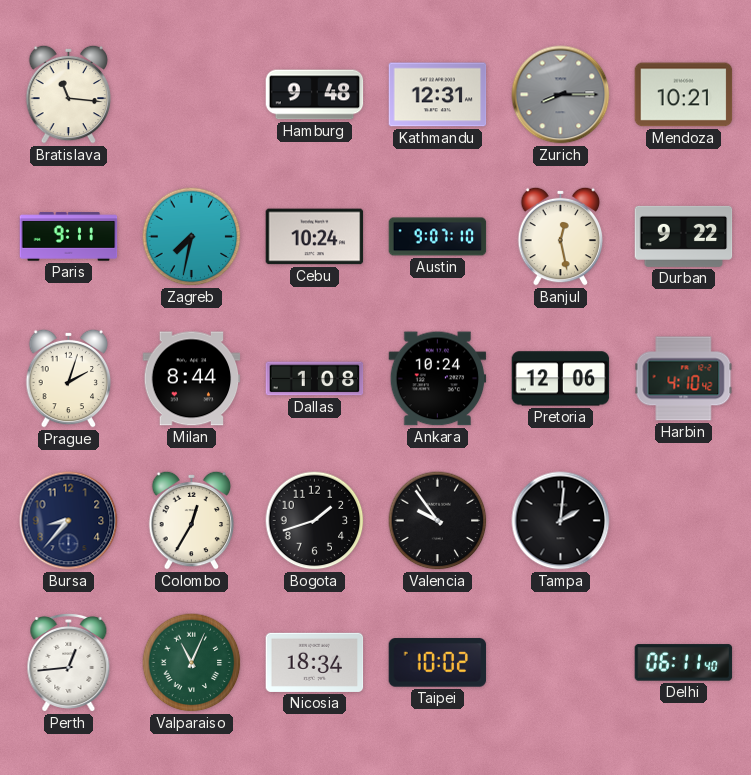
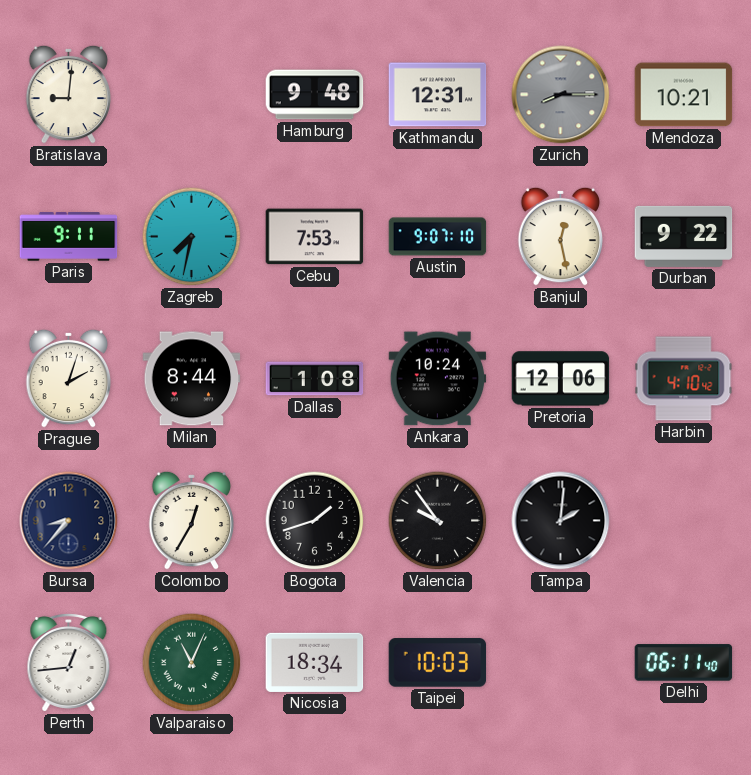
Bratislava: 11:16 -> 9:01
Cebu: 10:24 -> 7:53
Taipei: 10:02 -> 10:03
